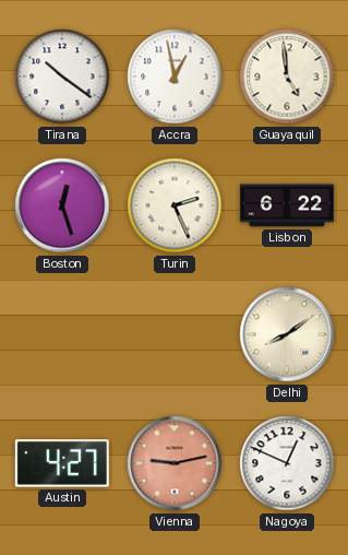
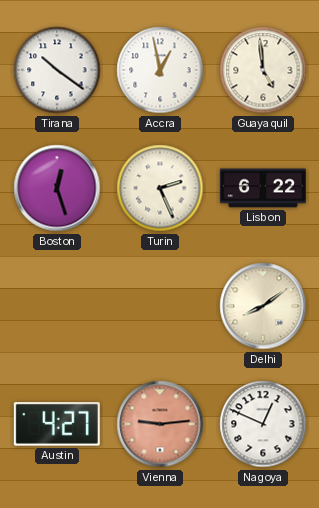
Vienna: 9:13 -> 9:14
